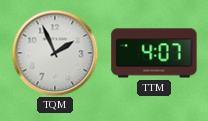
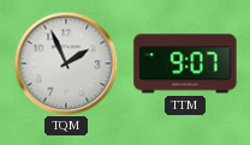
TTM: 4:07 -> 9:07
